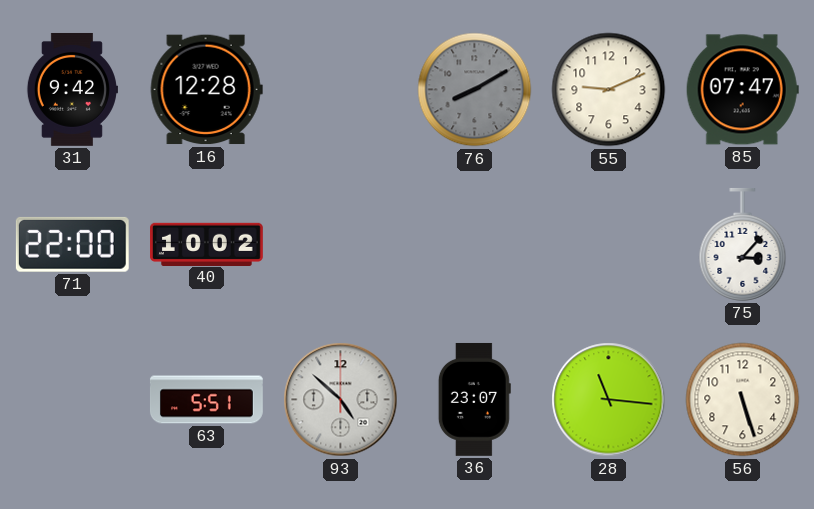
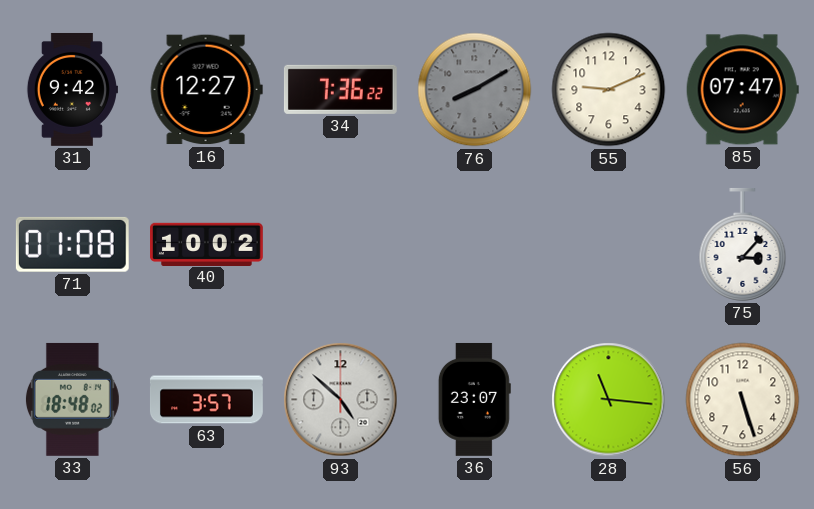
16: 12:28 -> 12:27
34: none -> 7:36
71: 22:00 -> 01:08
33: none -> 18:48
63: 5:51 -> 3:57
